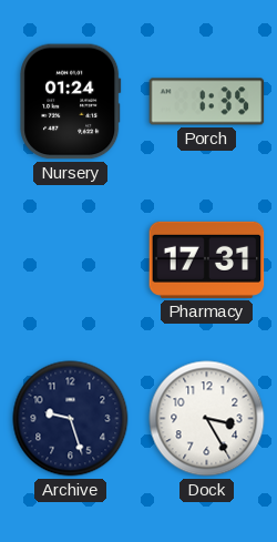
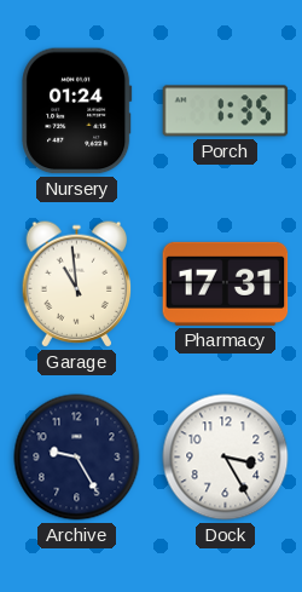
Garage: none -> 10:59
Archive: 9:27 -> 9:25
